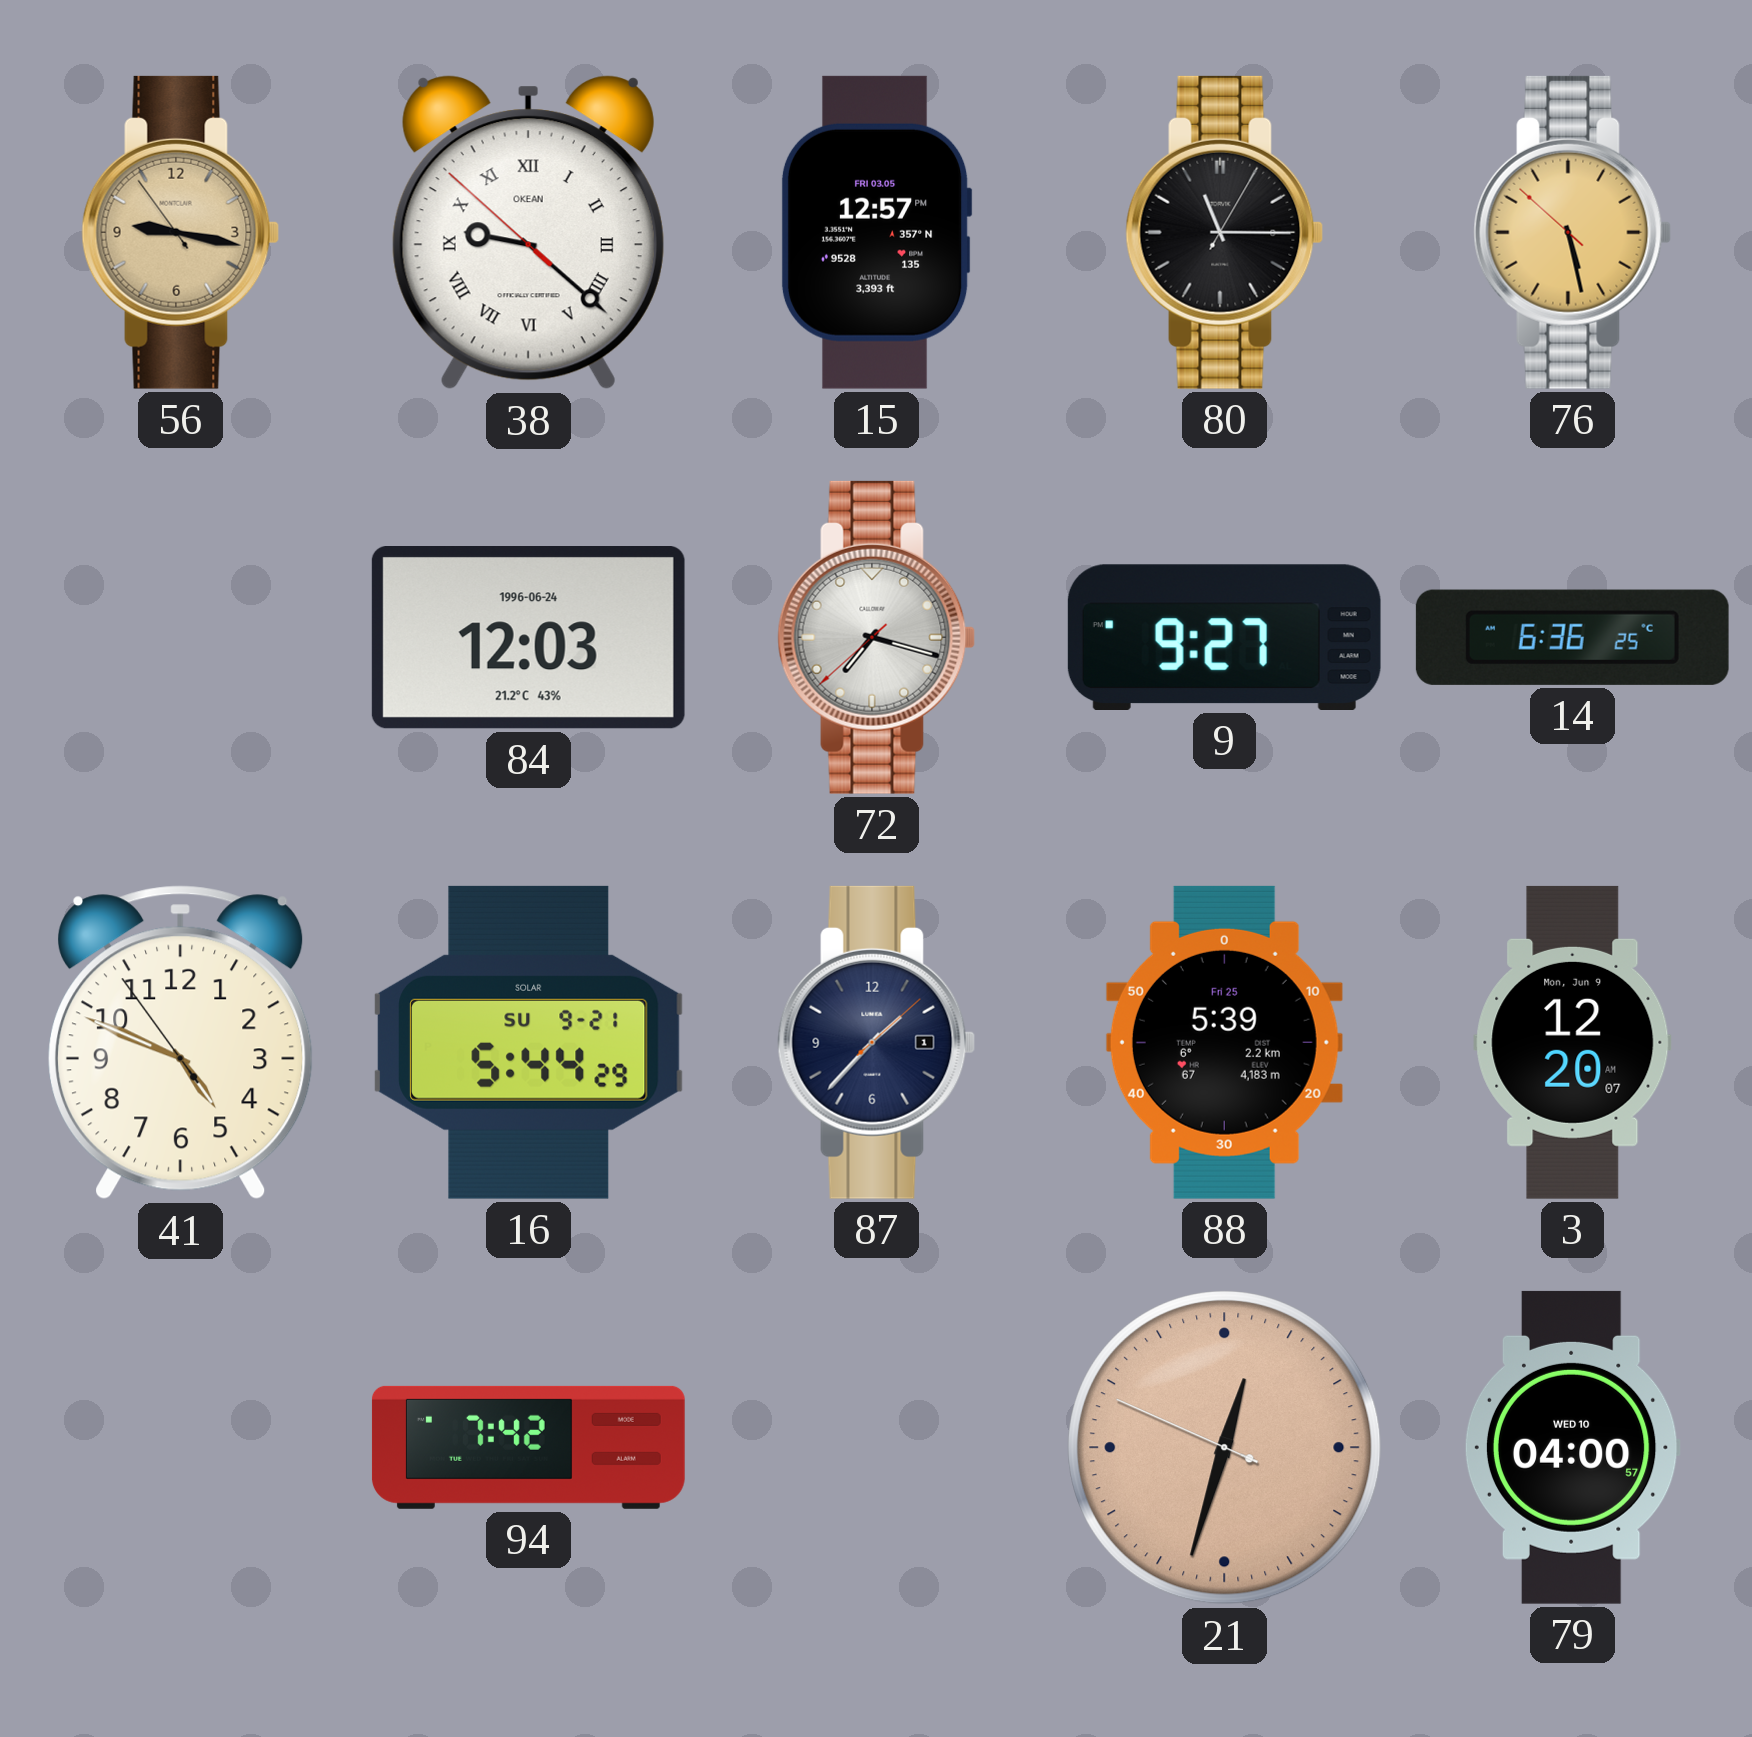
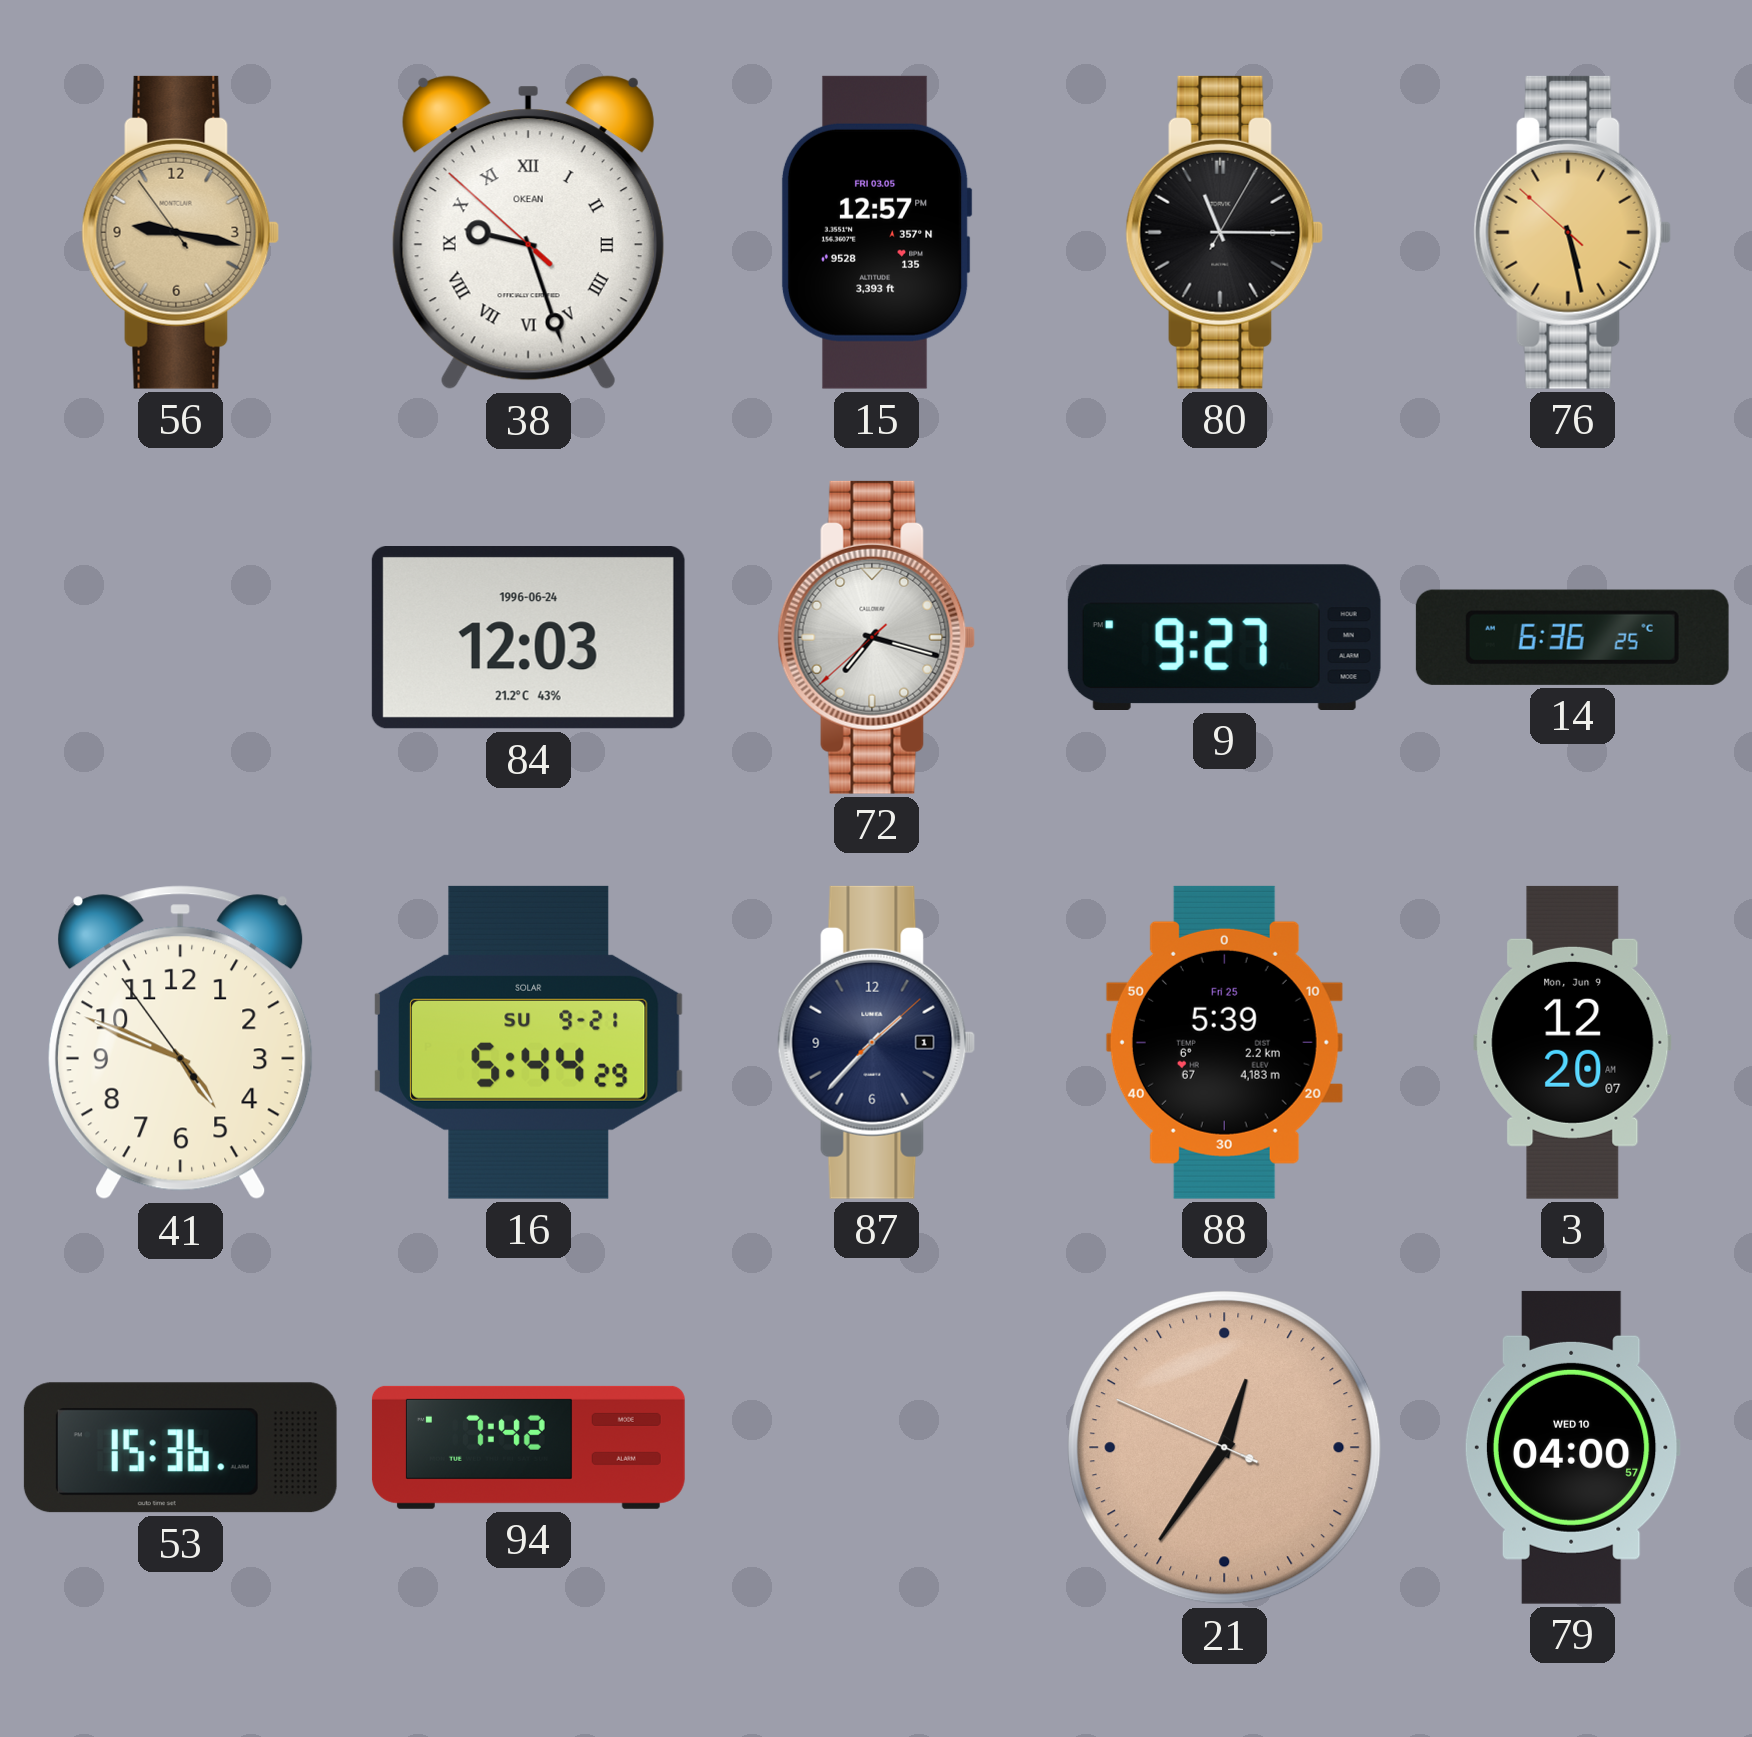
38: 9:21 -> 9:26
53: none -> 15:36
21: 12:32 -> 12:35
